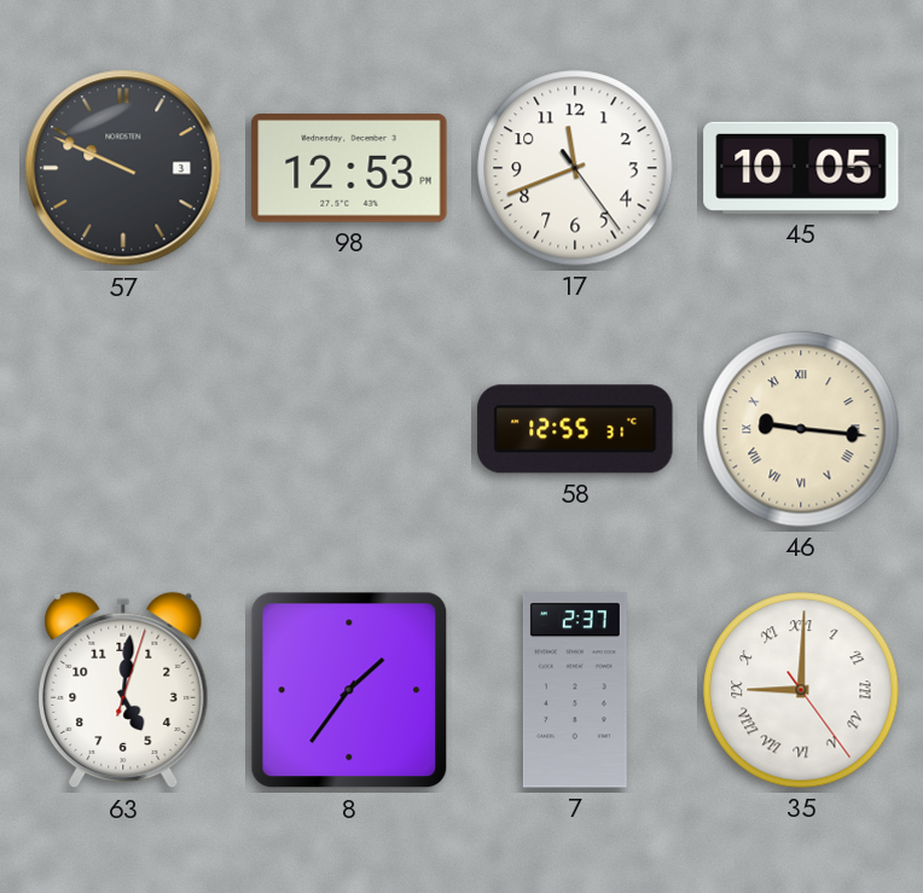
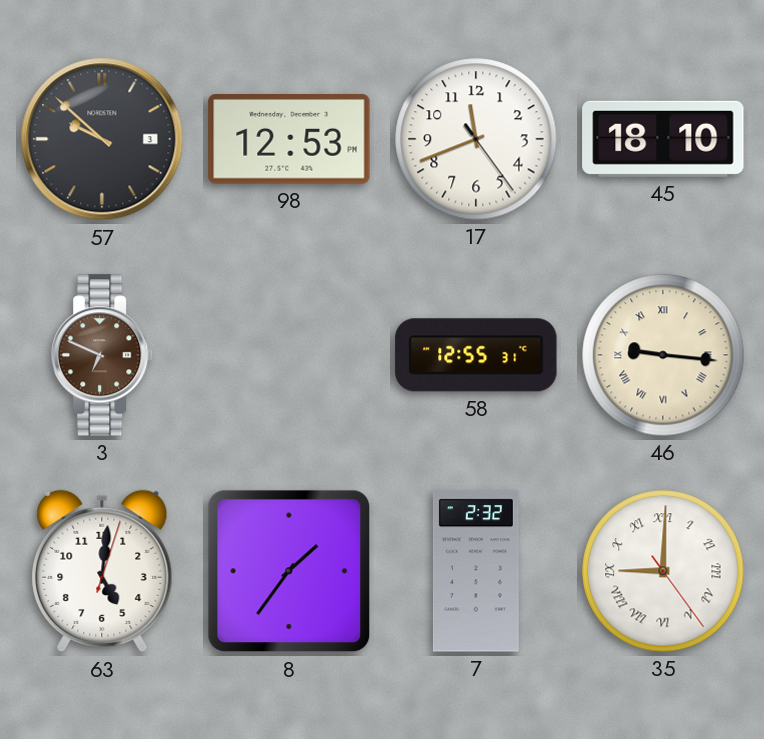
57: 9:49 -> 9:52
45: 10:05 -> 18:10
3: none -> 6:49
7: 2:37 -> 2:32
